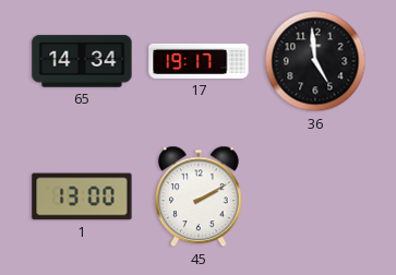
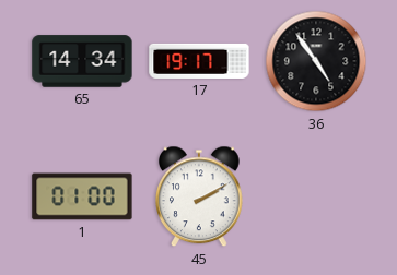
36: 4:59 -> 4:54
1: 13:00 -> 01:00
